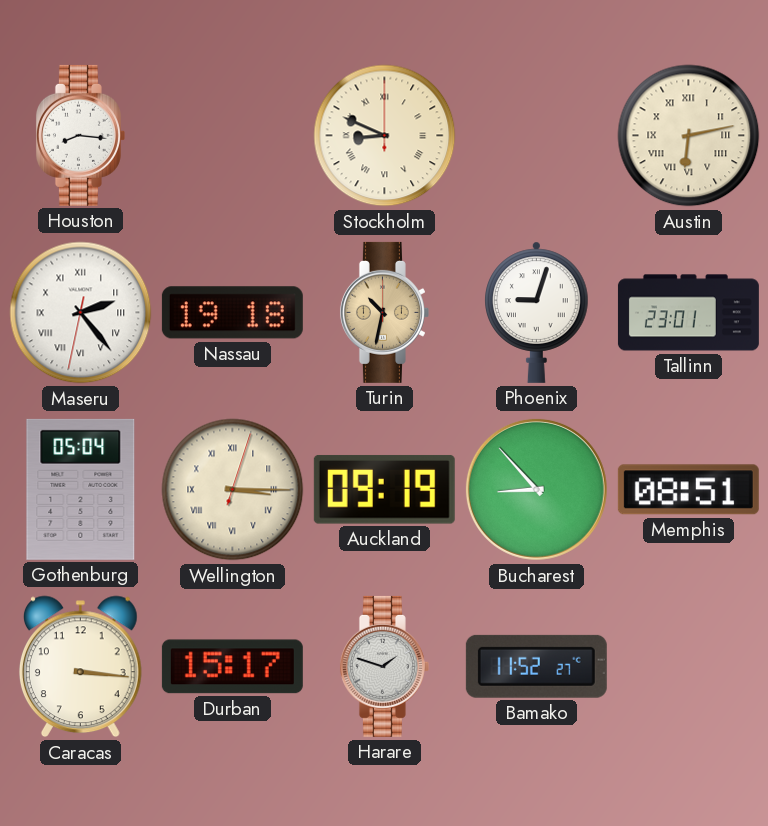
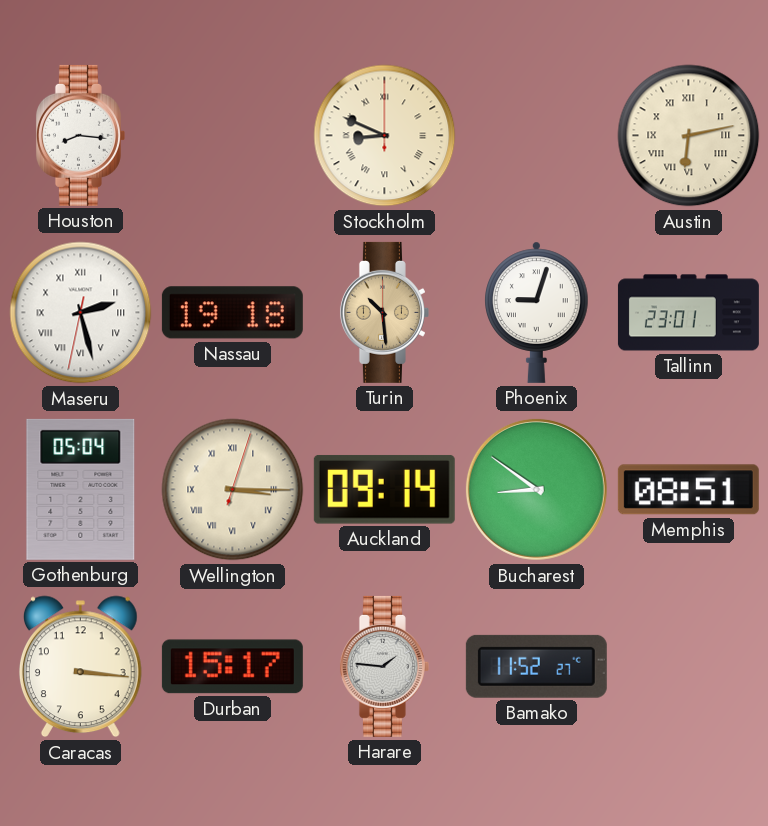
Maseru: 2:23 -> 2:27
Turin: 10:32 -> 10:29
Auckland: 09:19 -> 09:14
Bucharest: 8:53 -> 8:51
Harare: 1:48 -> 1:46
